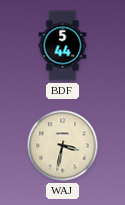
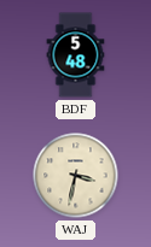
BDF: 5:44 -> 5:48
